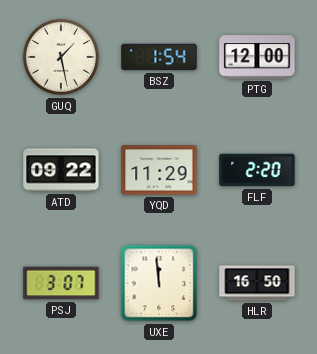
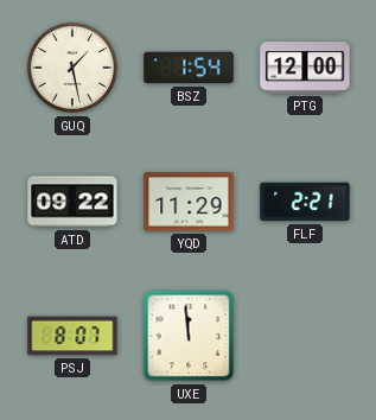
FLF: 2:20 -> 2:21
PSJ: 3:07 -> 8:07
HLR: 16:50 -> none
